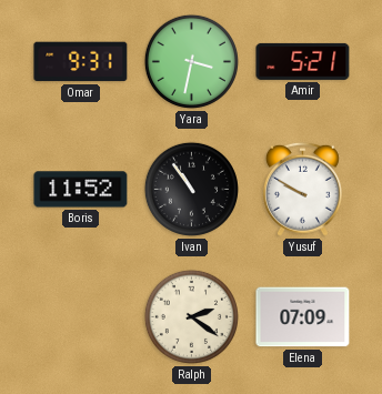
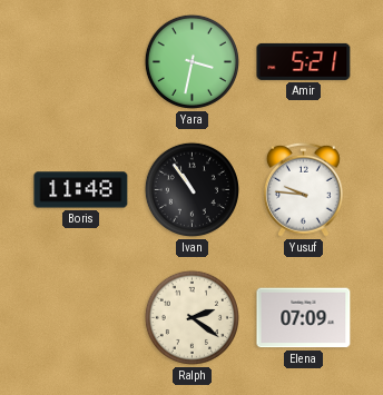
Omar: 9:31 -> none
Boris: 11:52 -> 11:48
Yusuf: 9:50 -> 9:46
